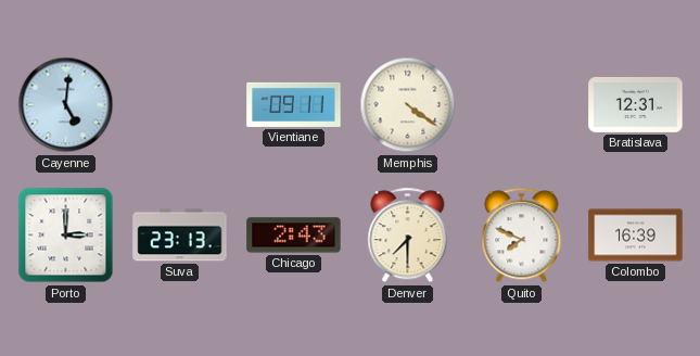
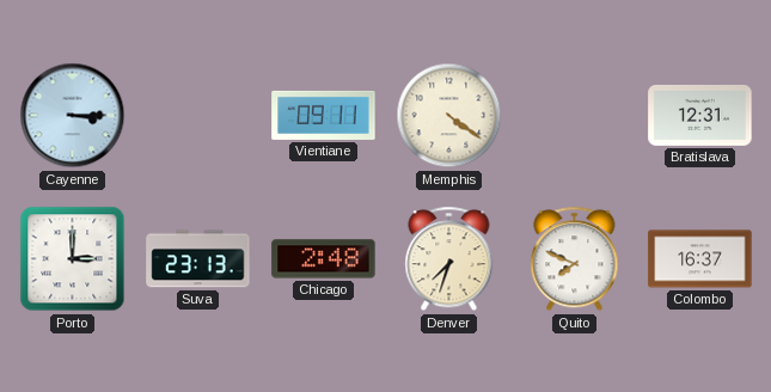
Cayenne: 5:01 -> 3:15
Chicago: 2:43 -> 2:48
Denver: 7:30 -> 7:33
Colombo: 16:39 -> 16:37
